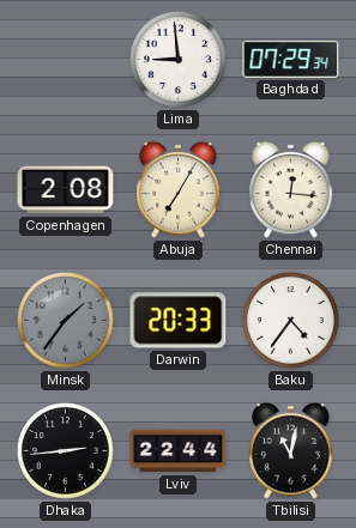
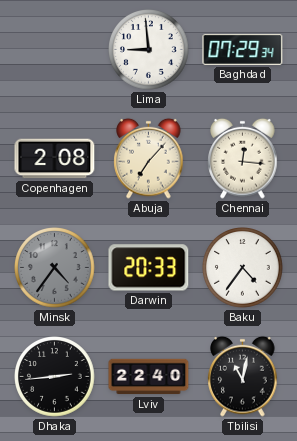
Abuja: 7:05 -> 7:07
Minsk: 1:36 -> 4:36
Lviv: 22:44 -> 22:40
